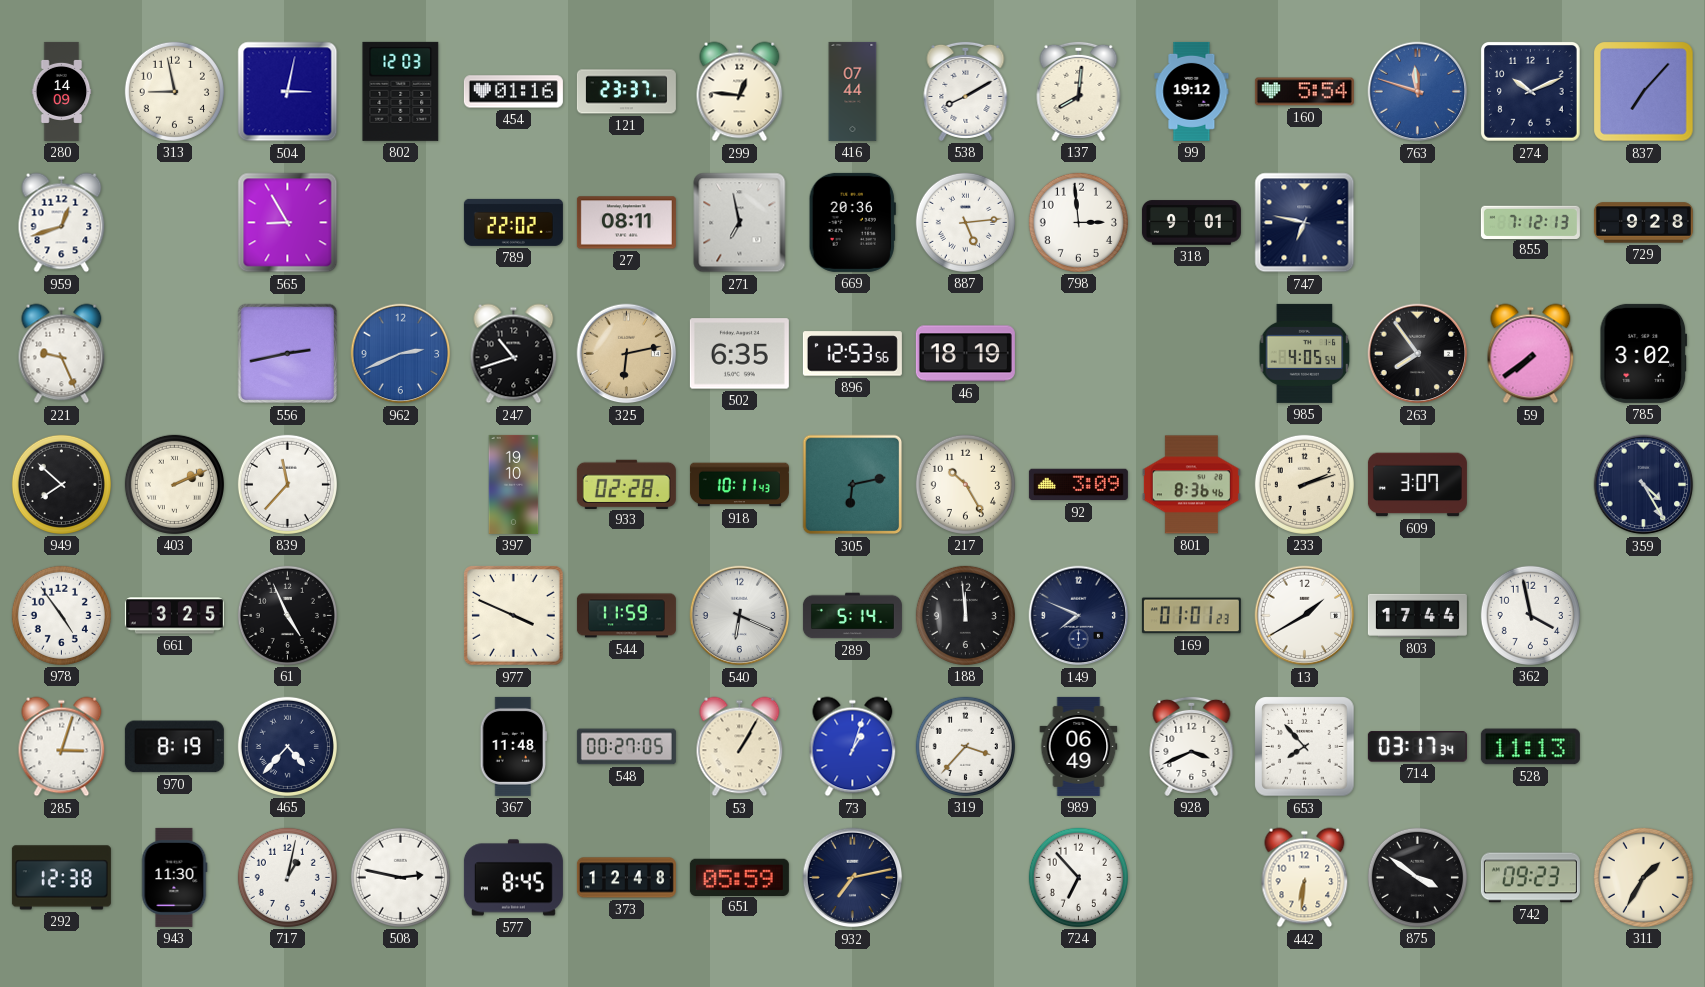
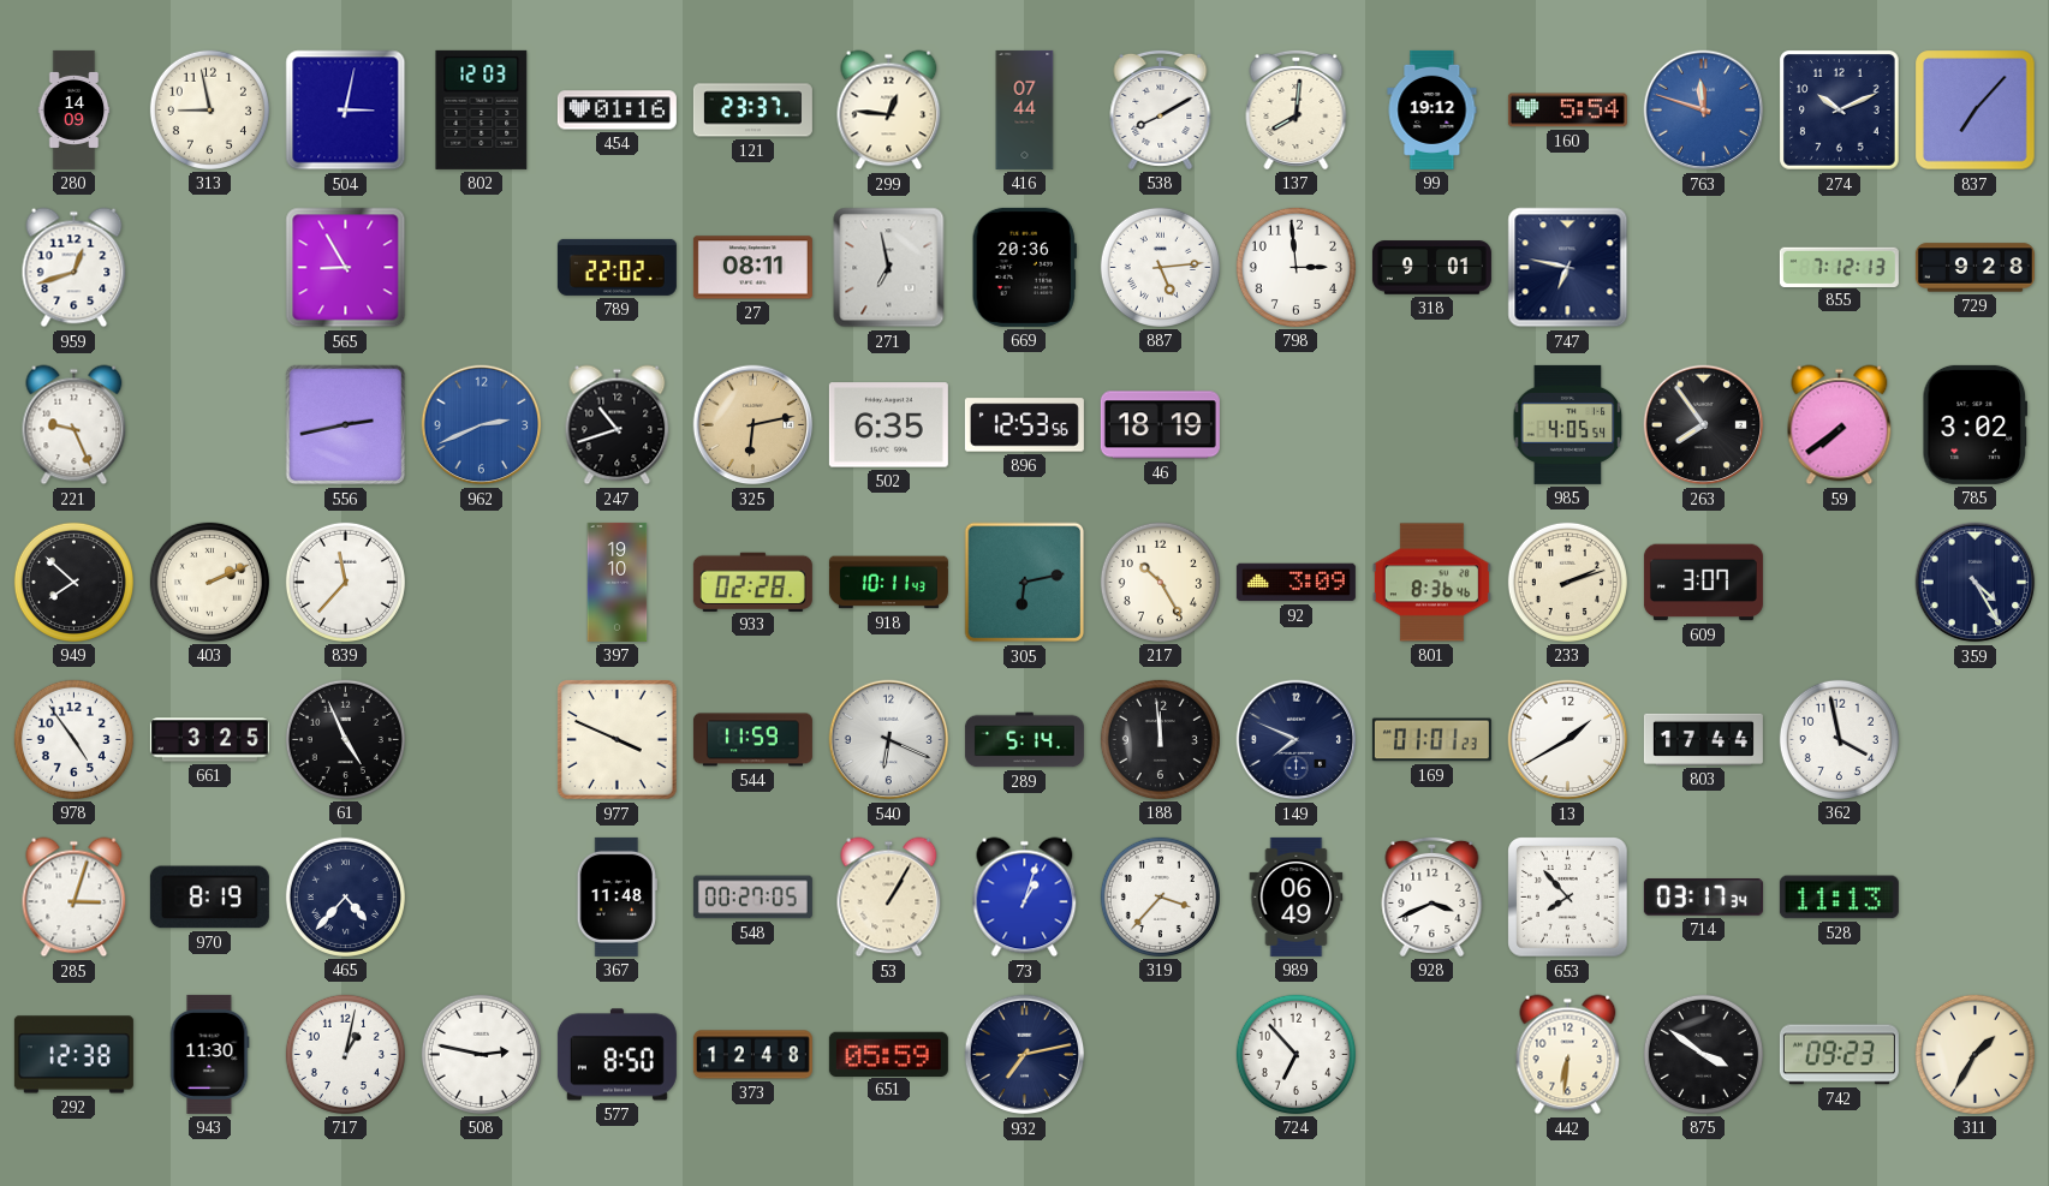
577: 8:45 -> 8:50
